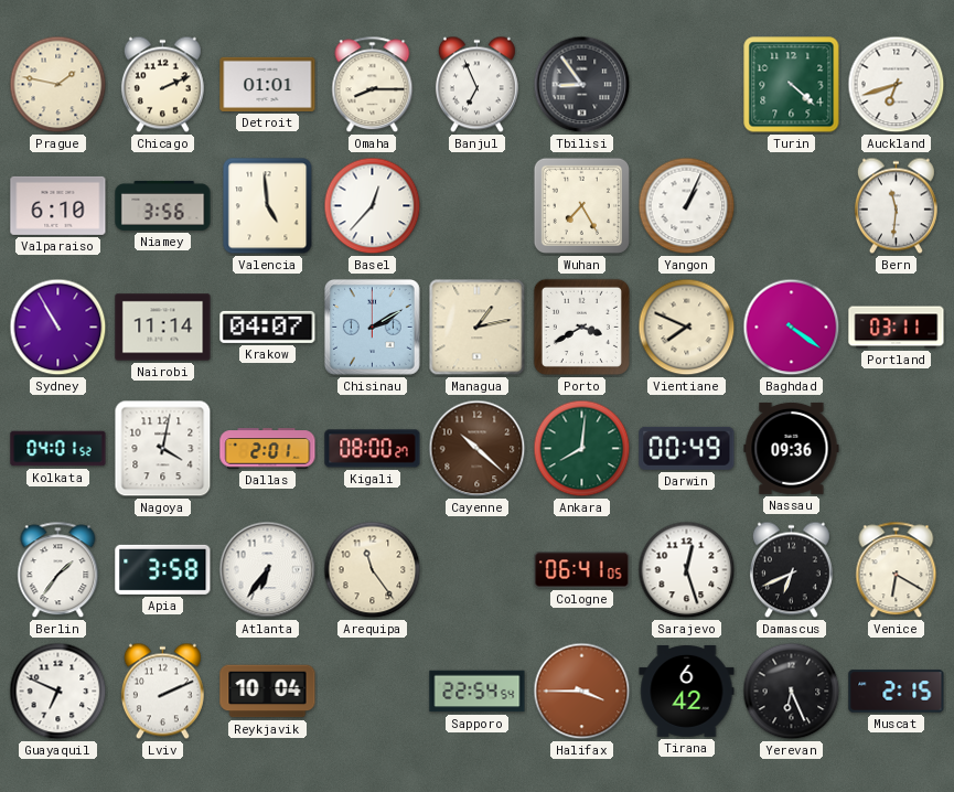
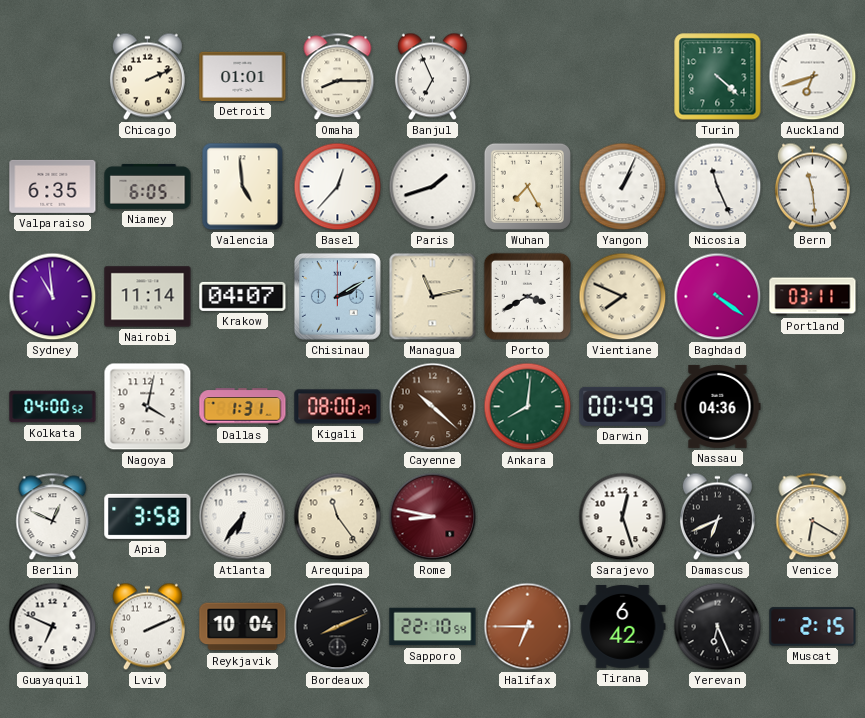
Prague: 1:47 -> none
Tbilisi: 8:54 -> none
Valparaiso: 6:10 -> 6:35
Niamey: 3:56 -> 6:05
Paris: none -> 1:42
Nicosia: none -> 11:26
Bern: 11:31 -> 11:29
Sydney: 10:55 -> 10:59
Managua: 1:13 -> 11:13
Kolkata: 04:01 -> 04:00
Dallas: 2:01 -> 1:31
Nassau: 09:36 -> 04:36
Berlin: 1:36 -> 12:49
Rome: none -> 8:47
Cologne: 06:41 -> none
Bordeaux: none -> 8:11
Sapporo: 22:54 -> 22:10
Halifax: 3:45 -> 6:45
